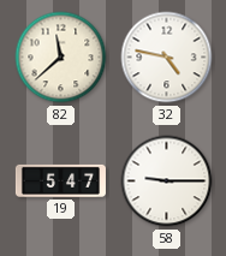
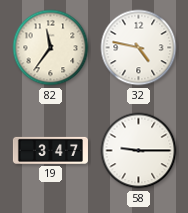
82: 11:38 -> 11:36
19: 5:47 -> 3:47
